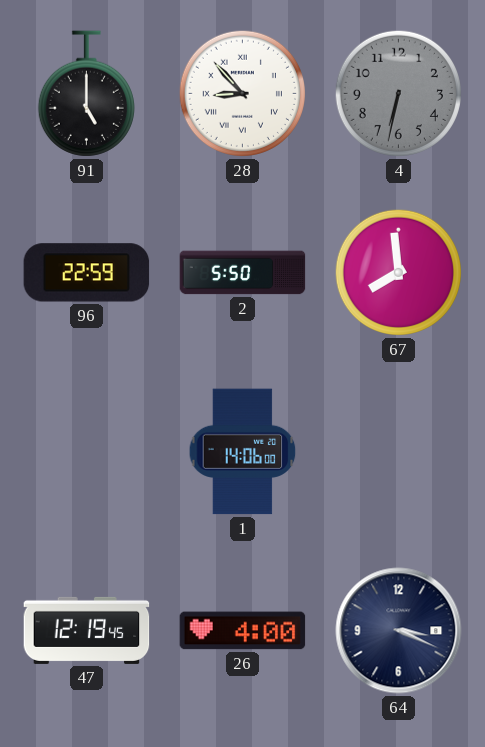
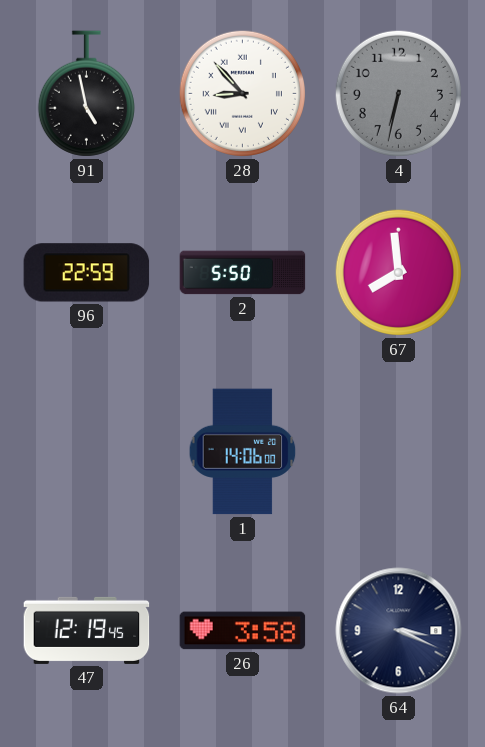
91: 5:00 -> 4:58
26: 4:00 -> 3:58
